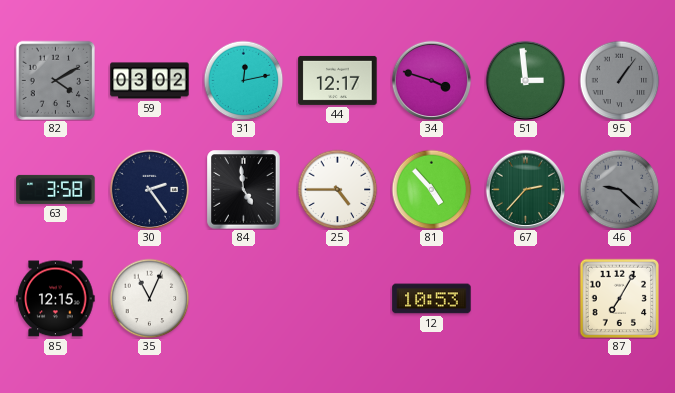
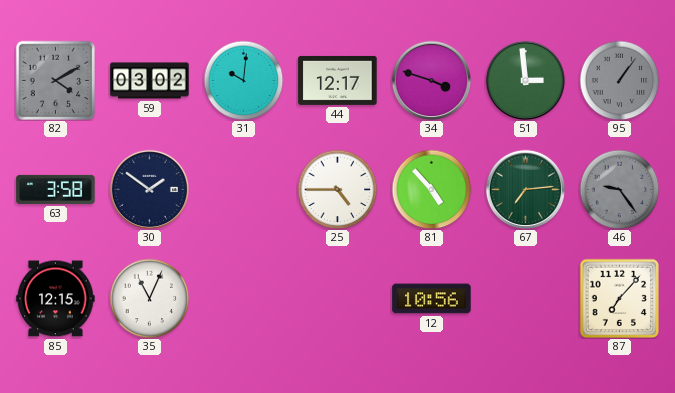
31: 12:13 -> 10:01
30: 2:24 -> 1:51
84: 4:59 -> none
67: 2:37 -> 7:14
46: 9:22 -> 9:24
12: 10:53 -> 10:56
87: 7:05 -> 7:07
